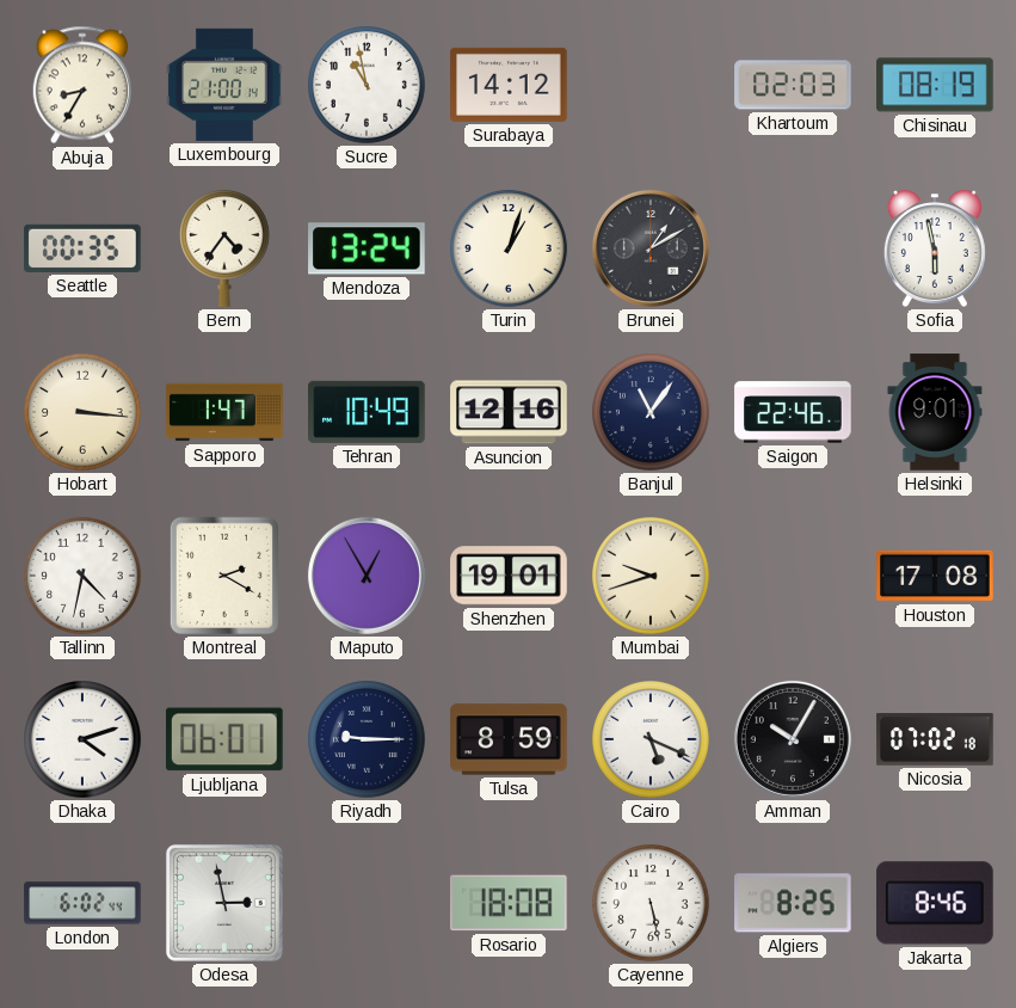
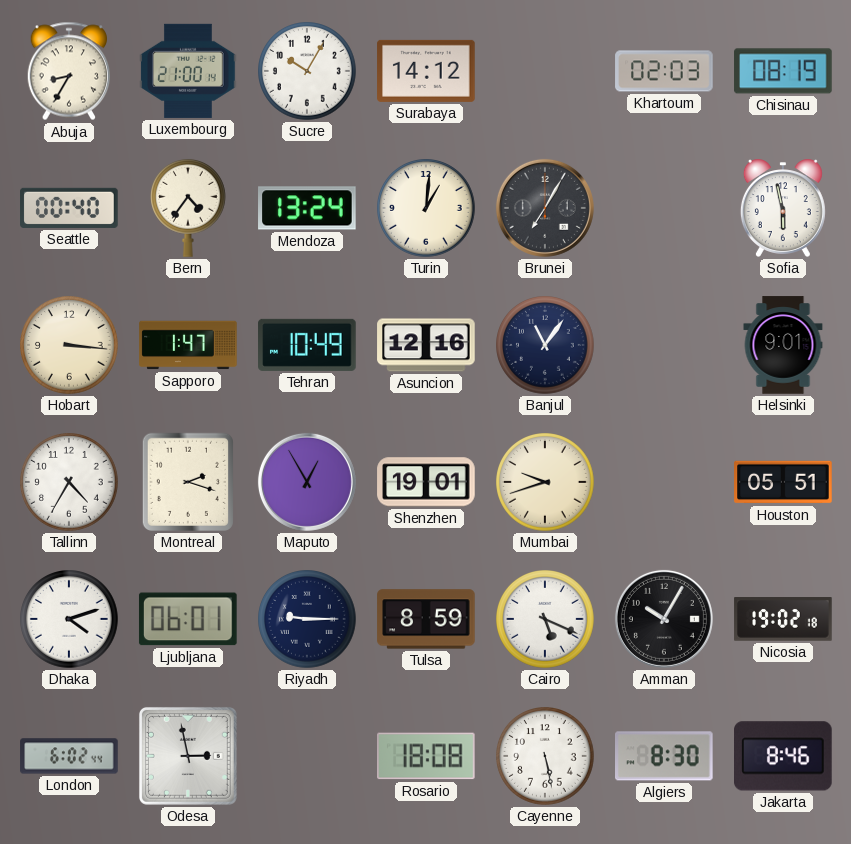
Sucre: 10:58 -> 10:05
Seattle: 00:35 -> 00:40
Turin: 1:03 -> 1:01
Brunei: 1:10 -> 7:05
Saigon: 22:46 -> none
Tallinn: 4:32 -> 4:35
Montreal: 2:20 -> 2:18
Houston: 17:08 -> 05:51
Nicosia: 07:02 -> 19:02
Algiers: 8:25 -> 8:30
